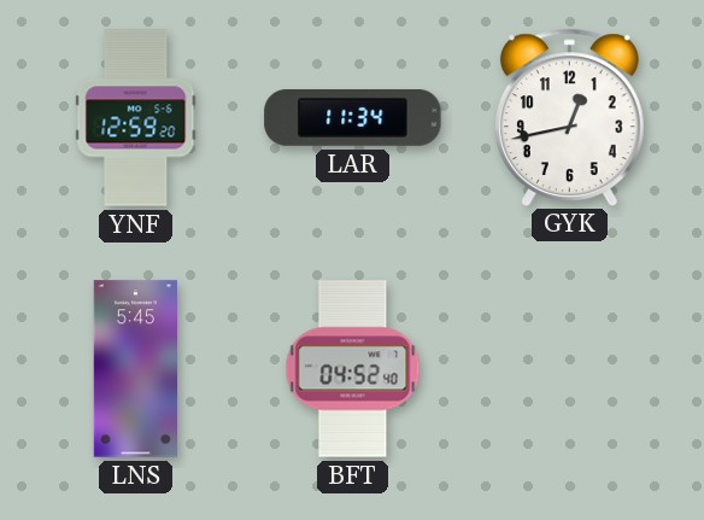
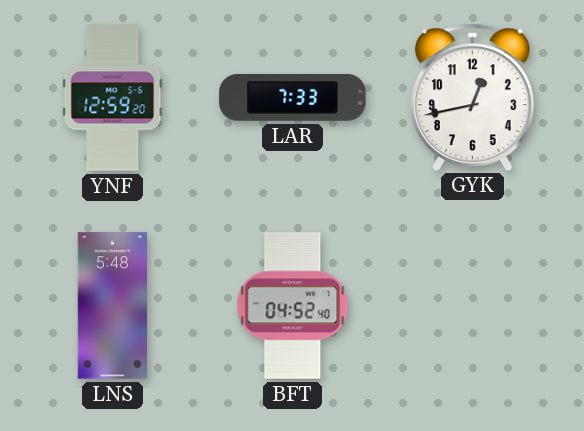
LAR: 11:34 -> 7:33
LNS: 5:45 -> 5:48
